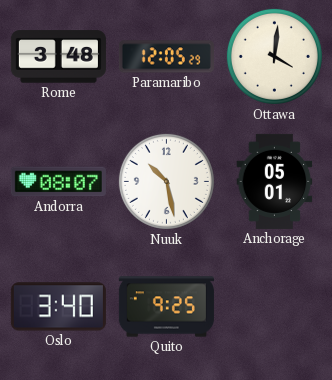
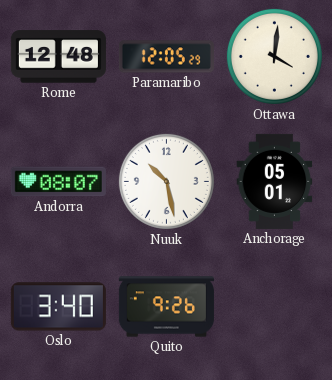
Rome: 3:48 -> 12:48
Quito: 9:25 -> 9:26
